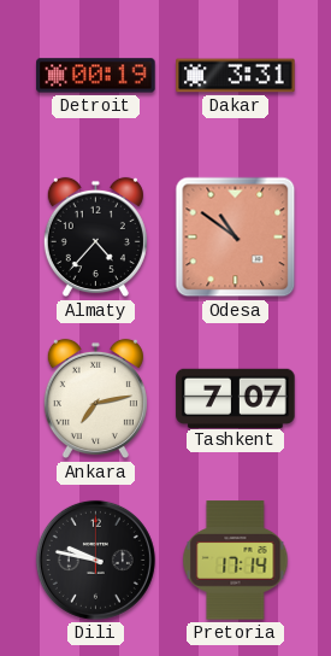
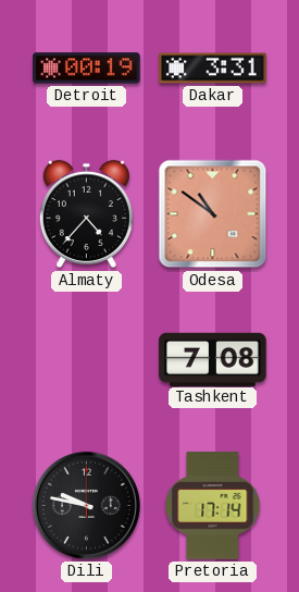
Ankara: 7:13 -> none
Tashkent: 7:07 -> 7:08
